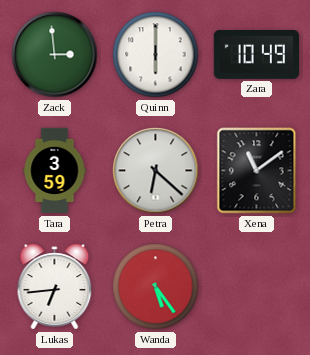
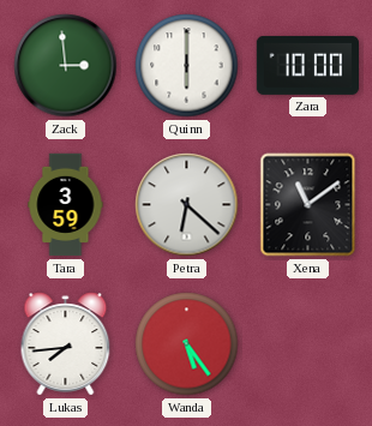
Zara: 10:49 -> 10:00
Lukas: 6:44 -> 7:44
